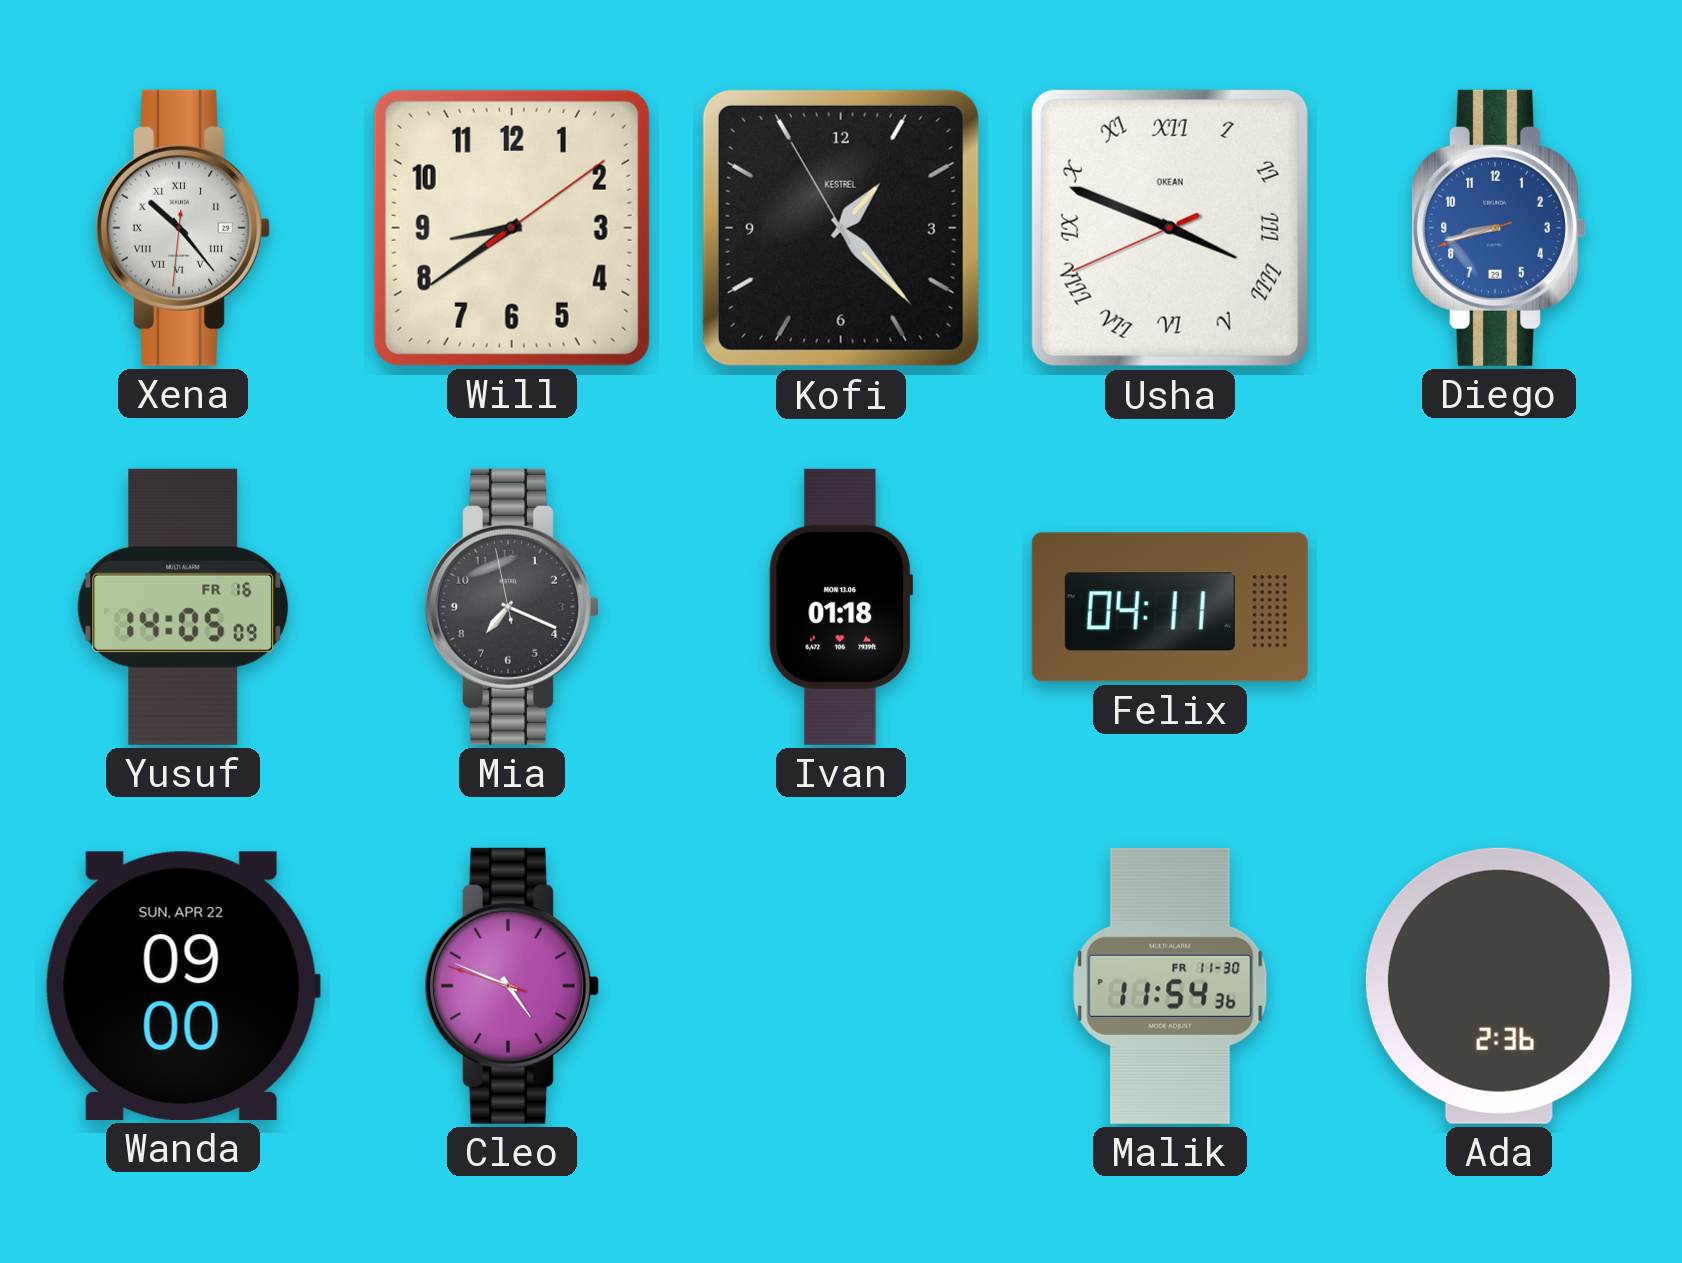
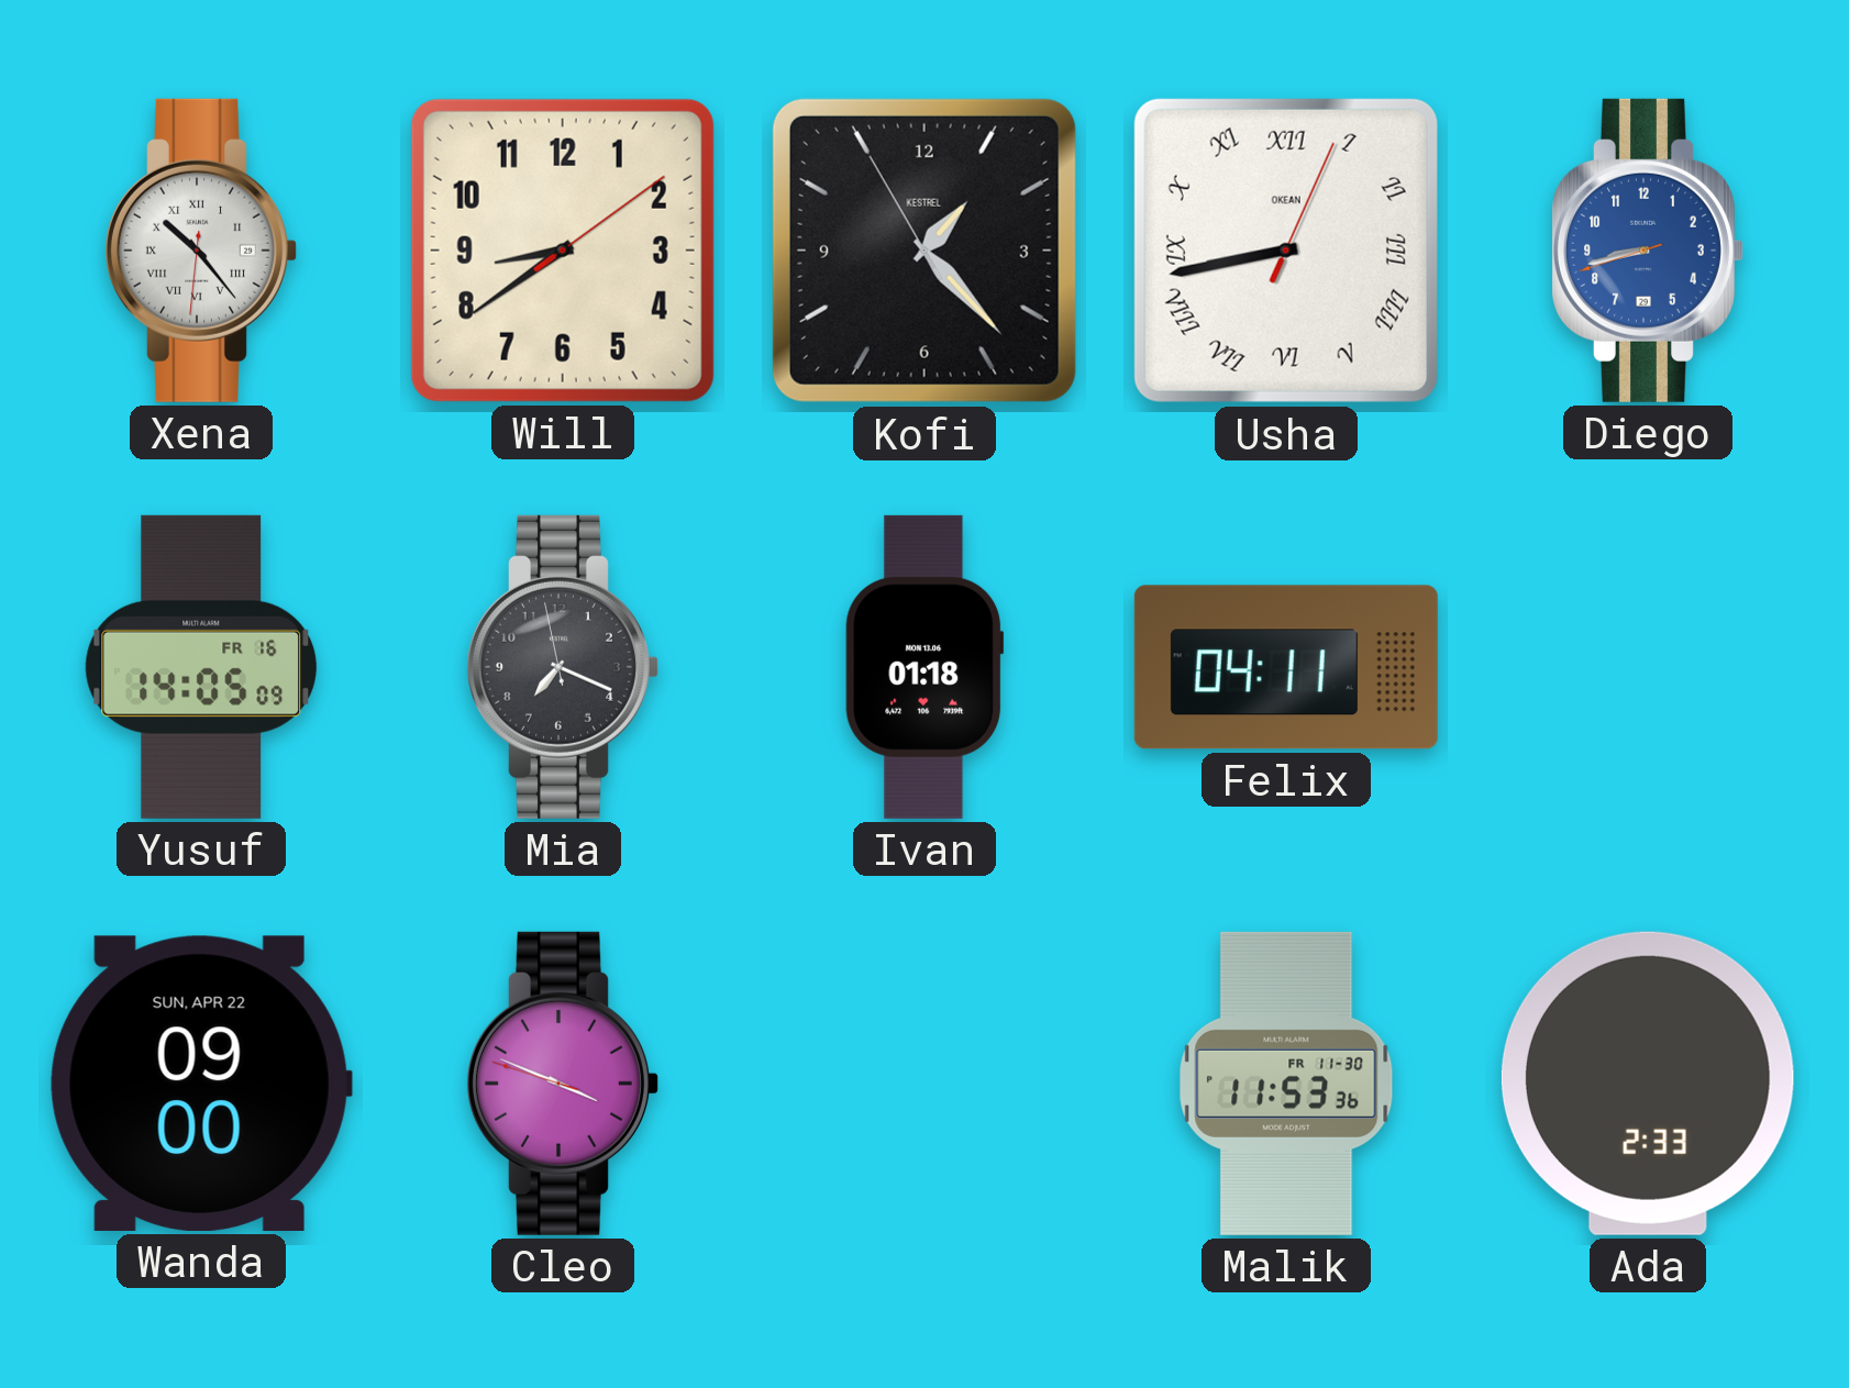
Usha: 3:48 -> 8:43
Cleo: 4:48 -> 3:48
Malik: 11:54 -> 11:53
Ada: 2:36 -> 2:33
